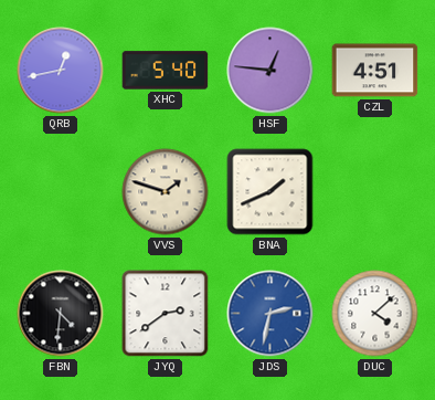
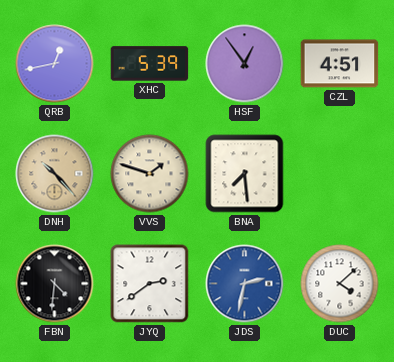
XHC: 5:40 -> 5:39
HSF: 12:46 -> 12:54
DNH: none -> 10:23
BNA: 1:41 -> 7:29
